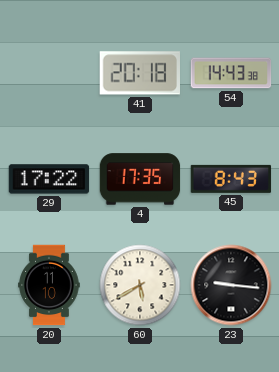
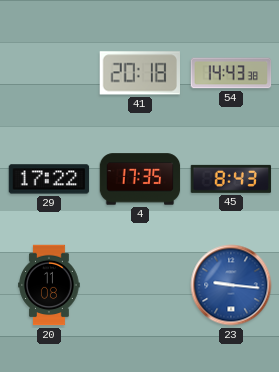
20: 11:10 -> 11:08
60: 5:40 -> none
23 dial: black -> blue
